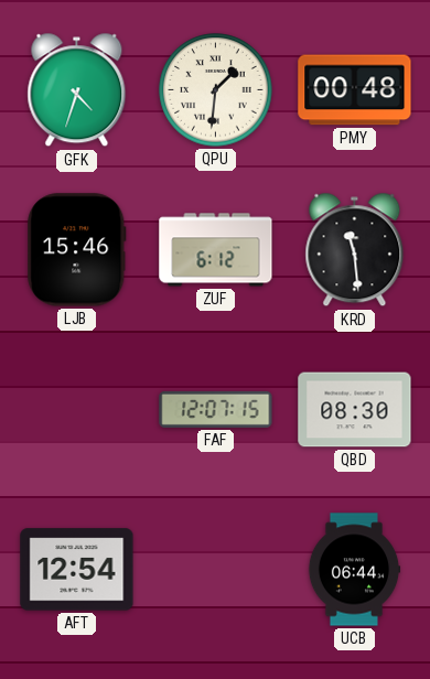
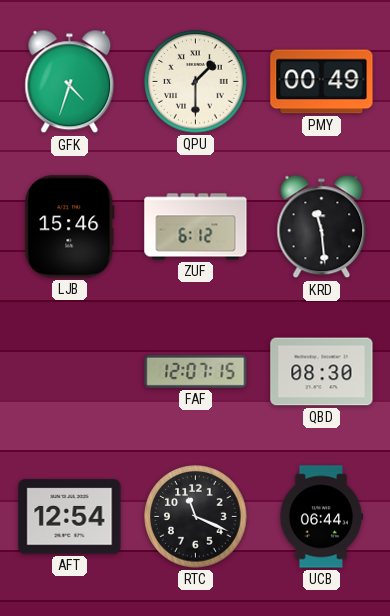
QPU: 1:31 -> 1:30
PMY: 00:48 -> 00:49
RTC: none -> 11:19
